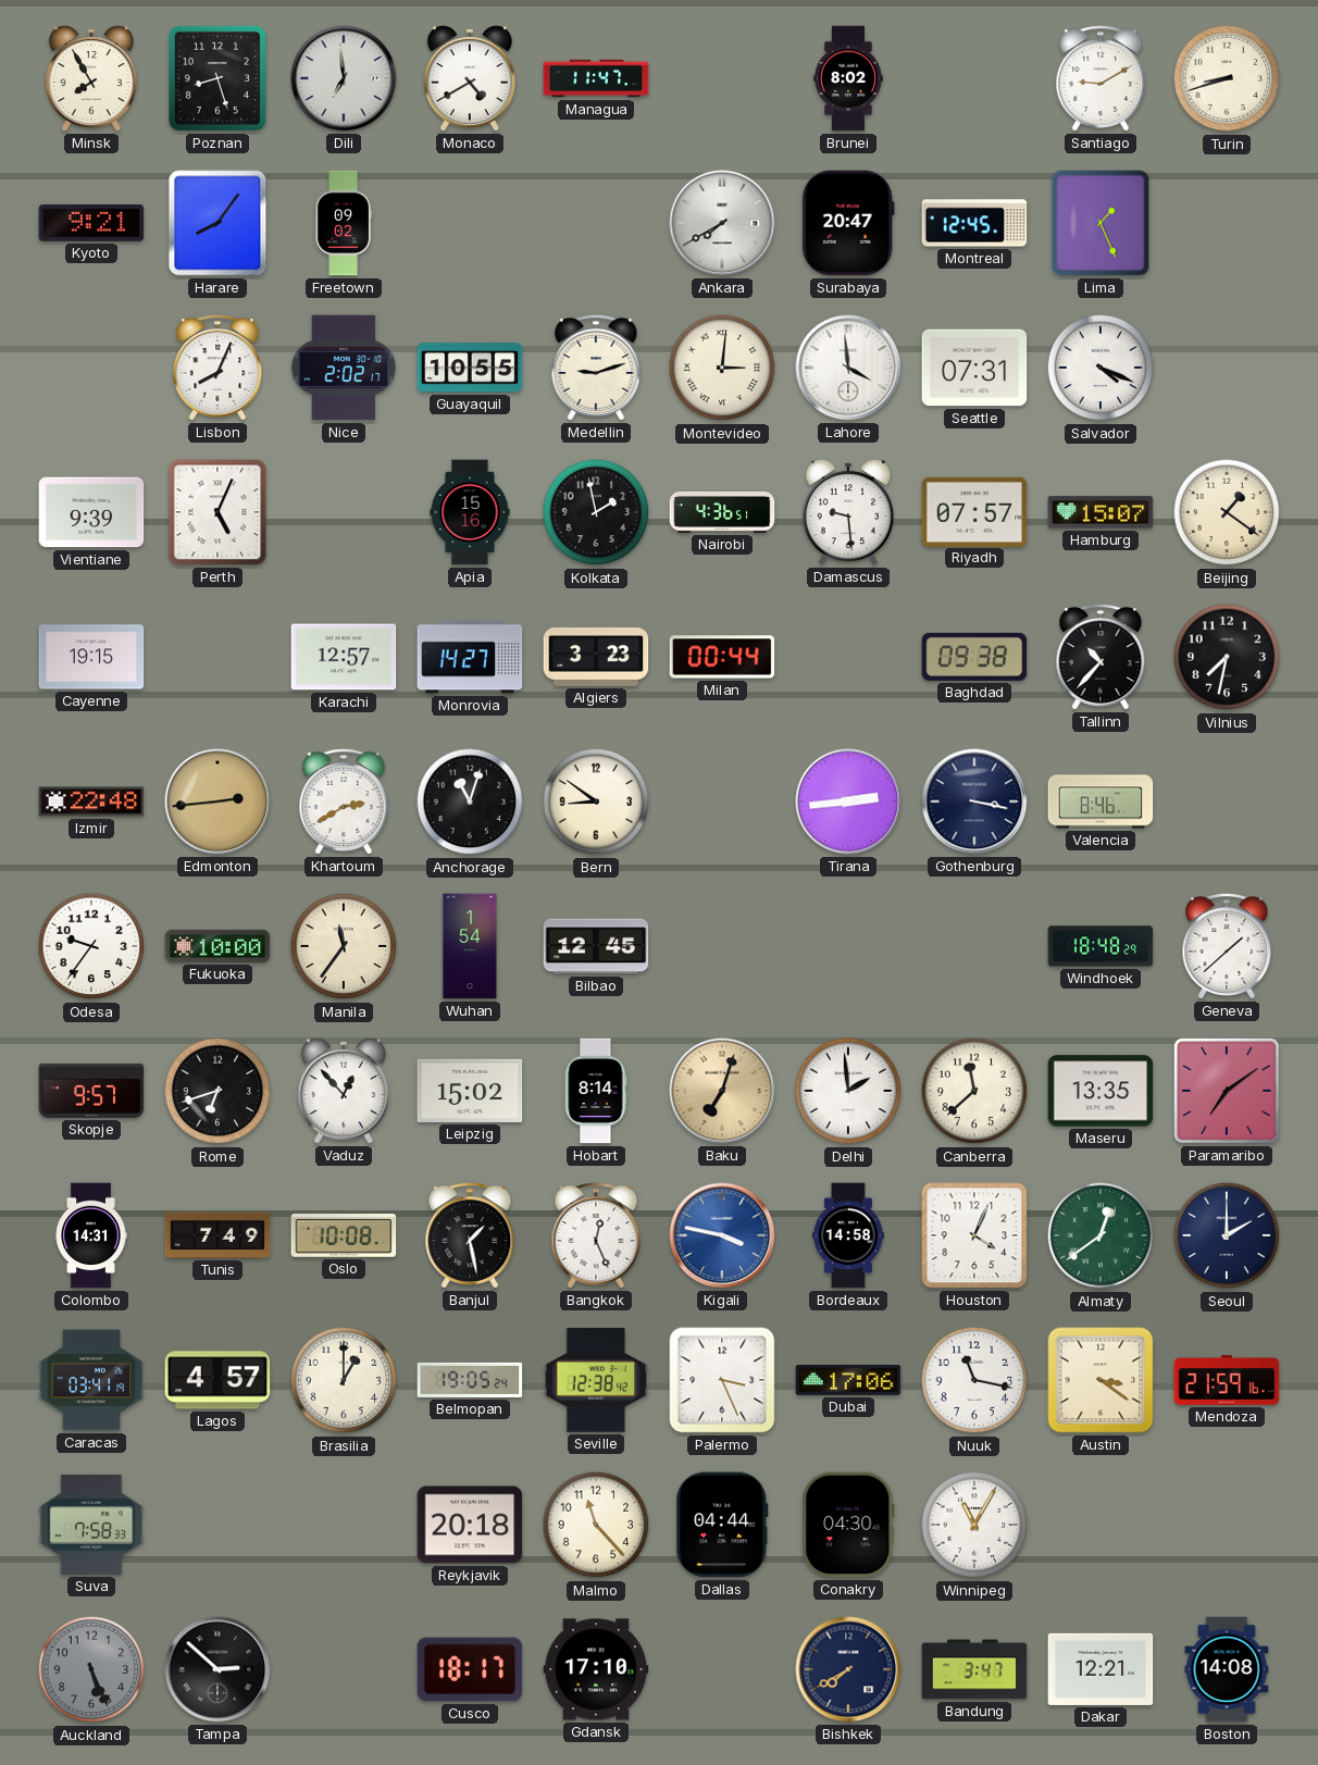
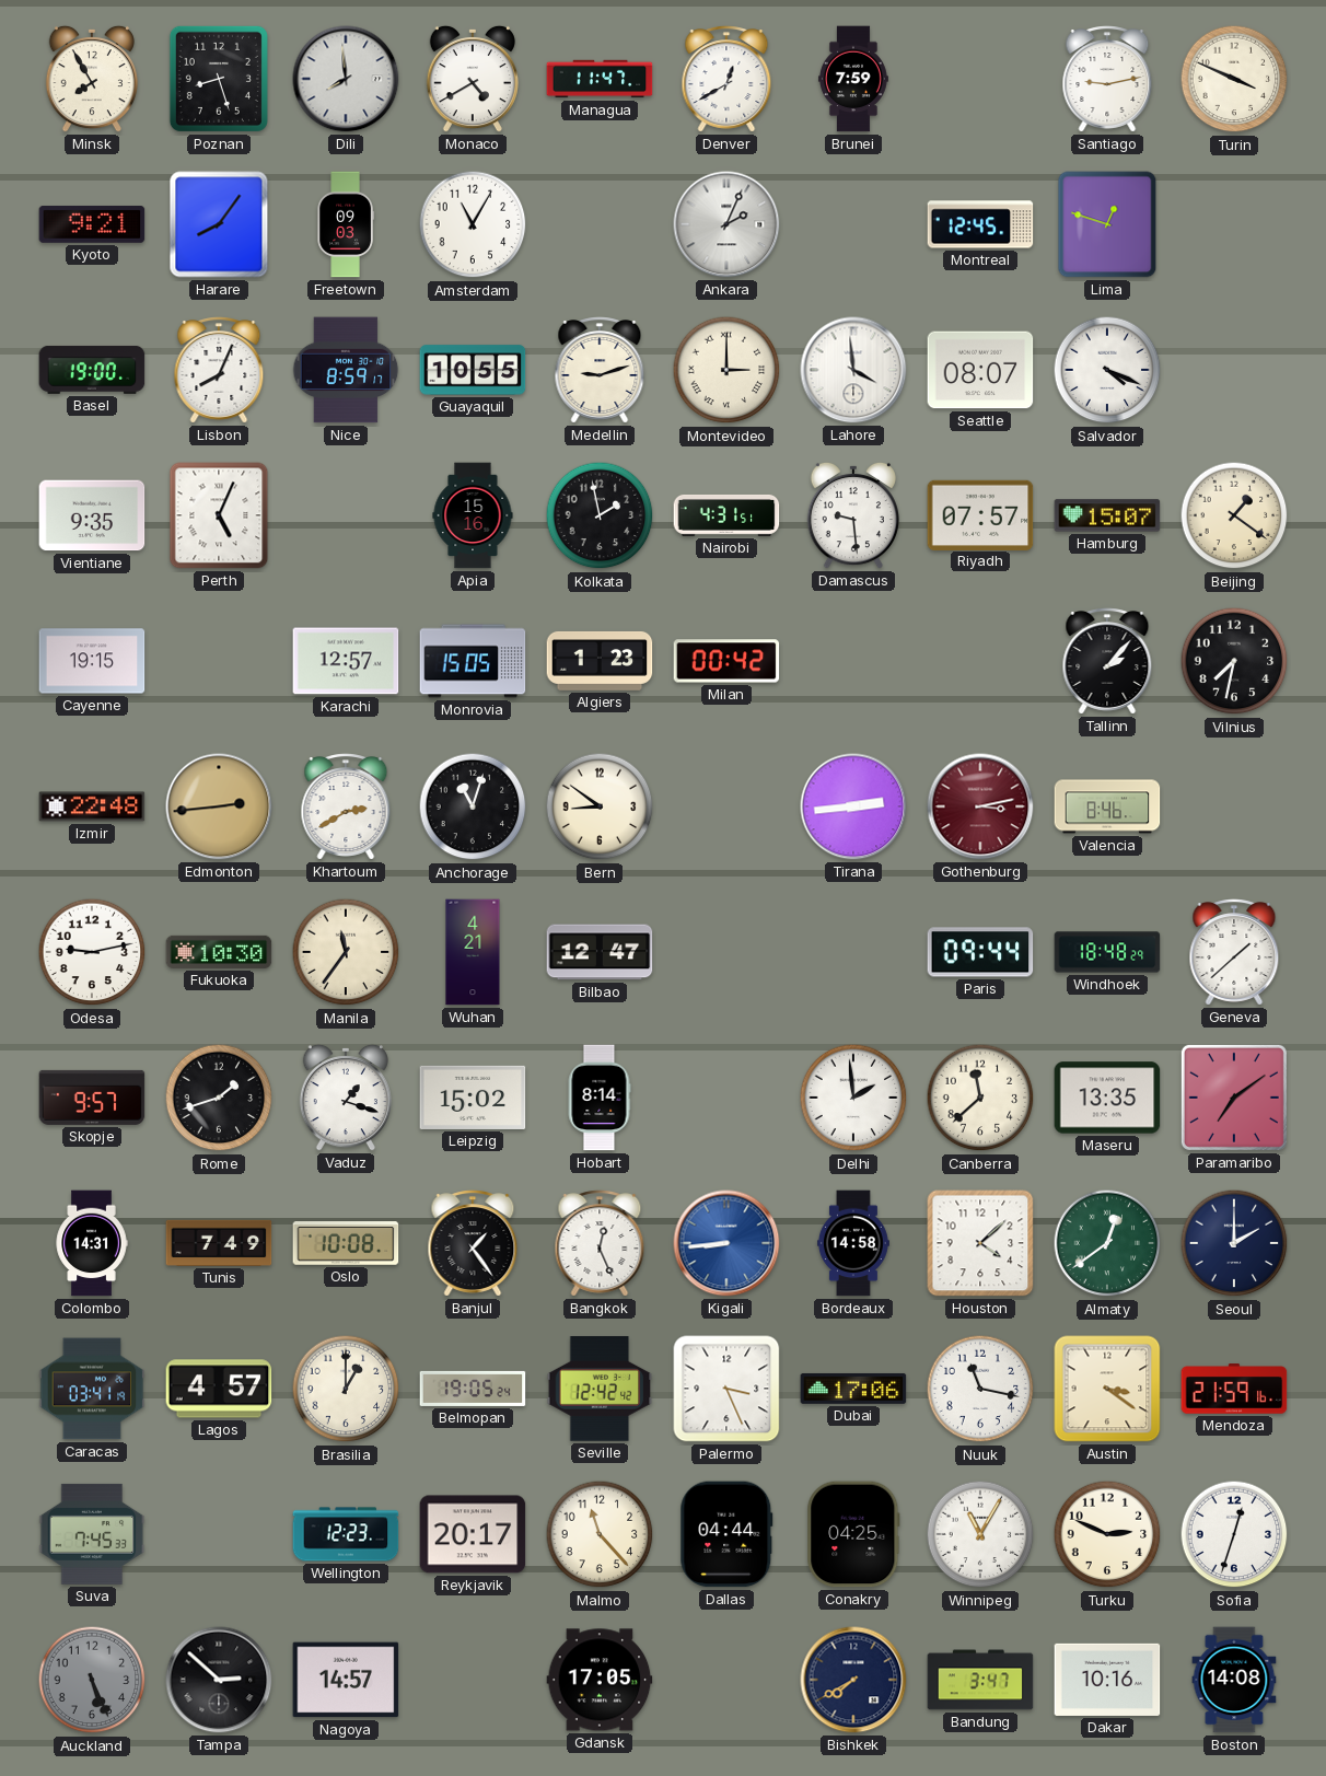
Dili: 6:59 -> 7:59
Denver: none -> 12:40
Brunei: 8:02 -> 7:59
Santiago: 9:10 -> 9:13
Turin: 8:42 -> 3:49
Freetown: 09:02 -> 09:03
Amsterdam: none -> 11:05
Ankara: 7:40 -> 2:04
Surabaya: 20:47 -> none
Lima: 1:26 -> 12:48
Basel: none -> 19:00
Nice: 2:02 -> 8:59
Montevideo: 3:01 -> 3:00
Seattle: 07:31 -> 08:07
Vientiane: 9:39 -> 9:35
Nairobi: 4:36 -> 4:31
Monrovia: 14:27 -> 15:05
Algiers: 3:23 -> 1:23
Milan: 00:44 -> 00:42
Baghdad: 09:38 -> none
Tallinn: 10:37 -> 2:07
Gothenburg: 3:17 -> 3:13
Gothenburg dial: navy -> burgundy
Odesa: 9:36 -> 9:13
Fukuoka: 10:00 -> 10:30
Wuhan: 1:54 -> 4:21
Bilbao: 12:45 -> 12:47
Paris: none -> 09:44
Rome: 6:42 -> 1:42
Vaduz: 12:53 -> 1:18
Baku: 7:03 -> none
Banjul: 1:28 -> 1:24
Kigali: 3:47 -> 8:44
Houston: 4:04 -> 4:08
Seville: 12:38 -> 12:42
Suva: 7:58 -> 7:45
Wellington: none -> 12:23
Reykjavik: 20:18 -> 20:17
Conakry: 04:30 -> 04:25
Turku: none -> 2:49
Sofia: none -> 12:33
Nagoya: none -> 14:57
Cusco: 18:17 -> none
Gdansk: 17:10 -> 17:05
Dakar: 12:21 -> 10:16
